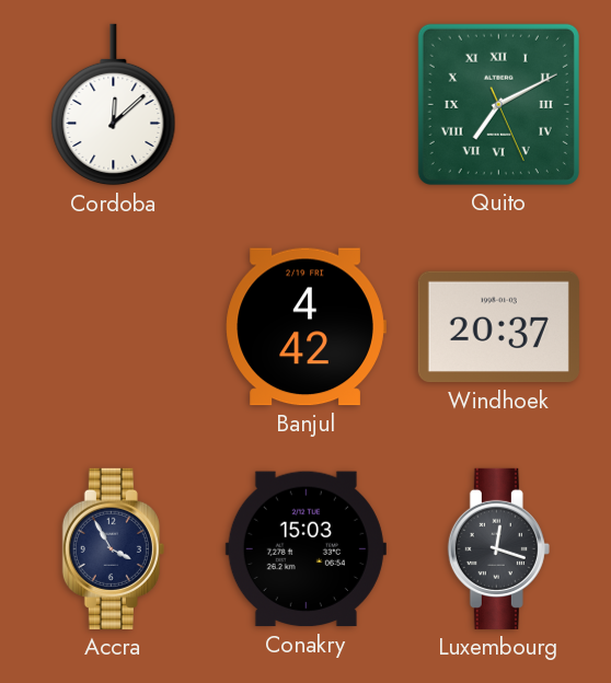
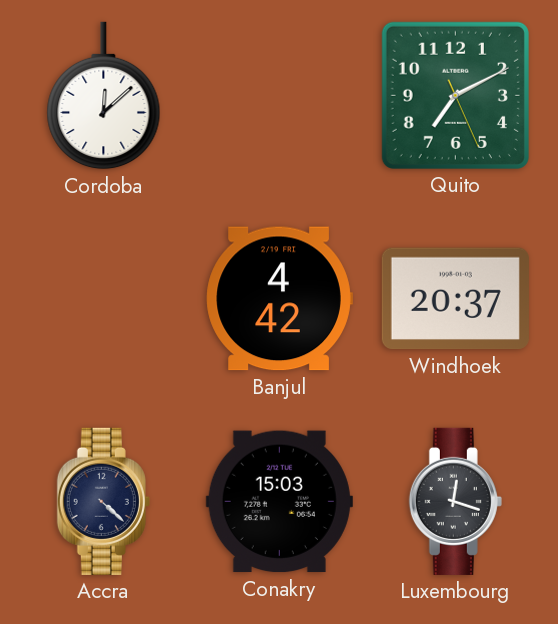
Quito numerals: Roman -> Arabic
Accra: 3:55 -> 4:22
